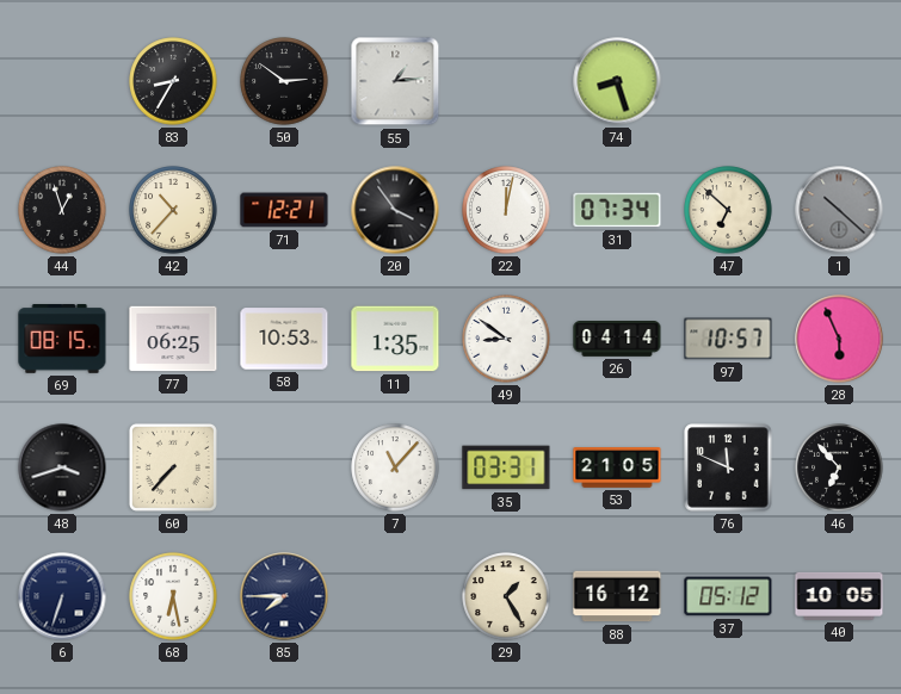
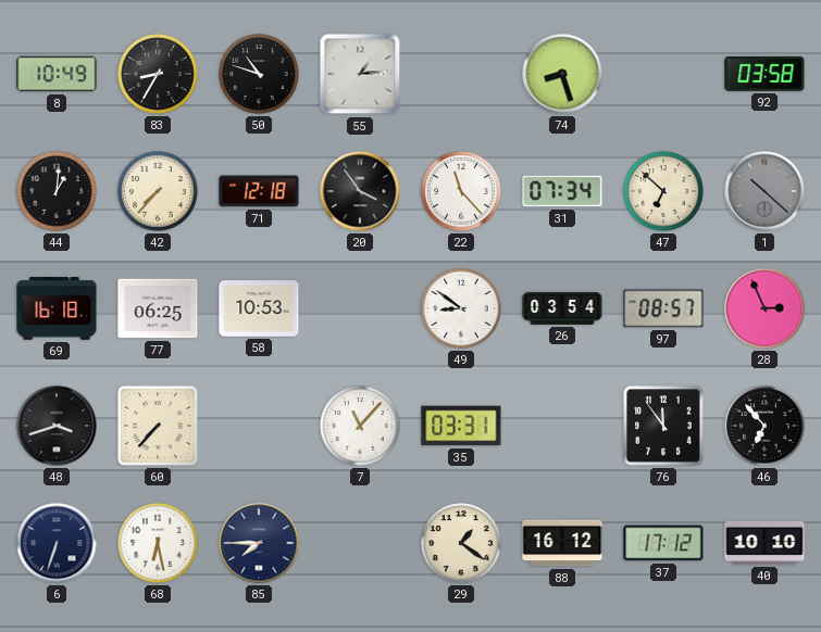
8: none -> 10:49
50: 2:51 -> 10:48
92: none -> 03:58
44: 12:57 -> 1:01
42: 10:37 -> 7:37
71: 12:21 -> 12:18
22: 12:02 -> 11:23
69: 08:15 -> 16:18
11: 1:35 -> none
26: 04:14 -> 03:54
97: 10:57 -> 08:57
28: 5:56 -> 2:56
53: 21:05 -> none
76: 11:49 -> 11:54
29: 1:25 -> 1:21
37: 05:12 -> 17:12
40: 10:05 -> 10:10
